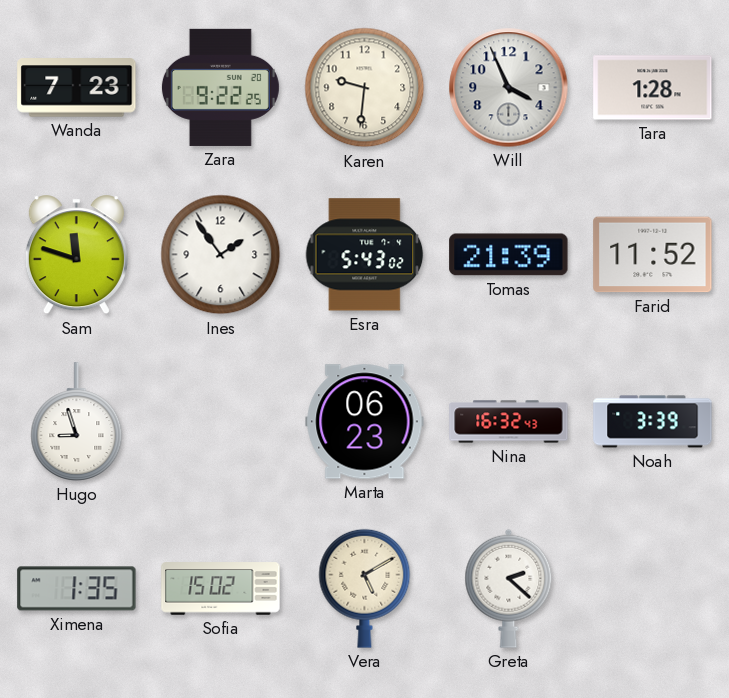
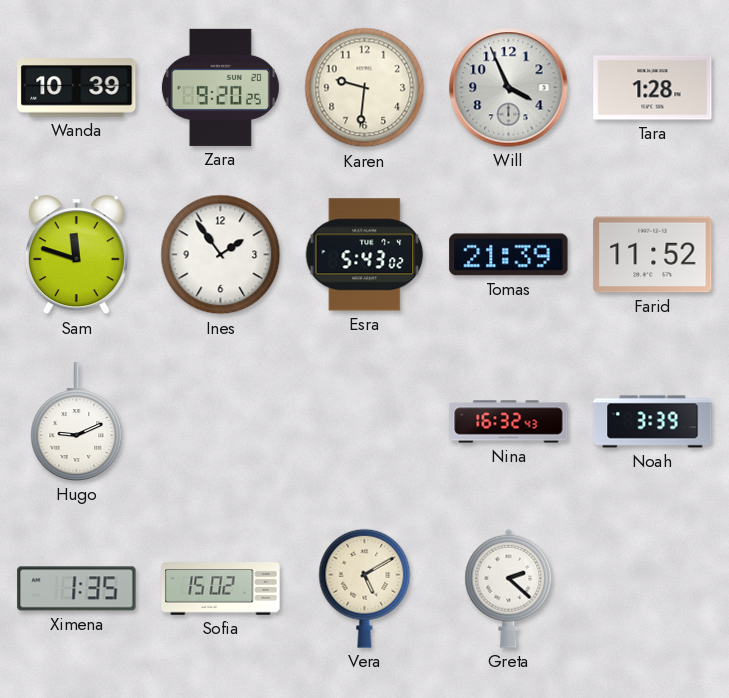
Wanda: 7:23 -> 10:39
Zara: 9:22 -> 9:20
Hugo: 8:57 -> 9:11
Marta: 06:23 -> none
